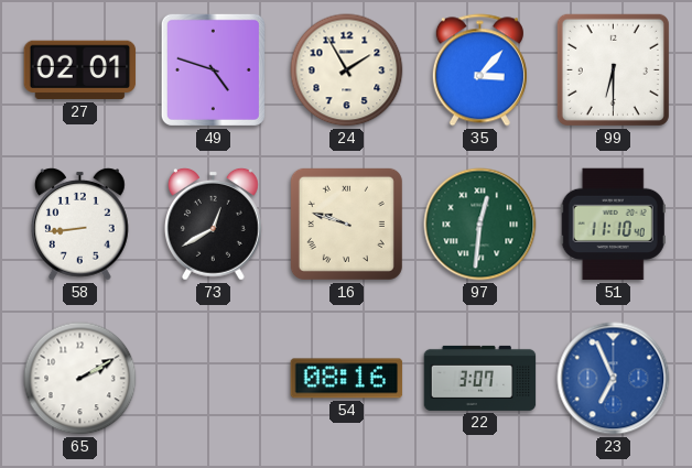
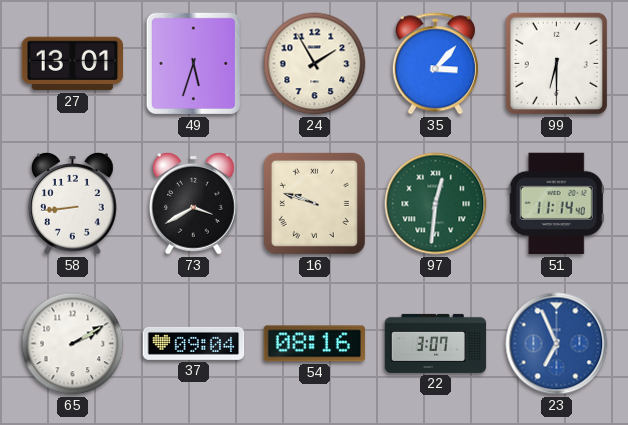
27: 02:01 -> 13:01
49: 4:48 -> 5:33
73: 12:40 -> 3:40
51: 11:10 -> 11:14
37: none -> 09:04
